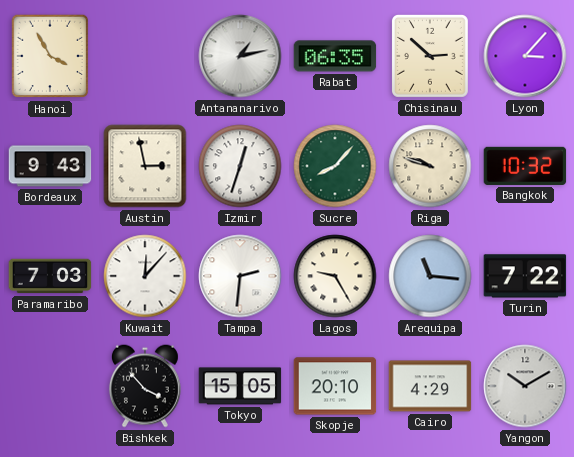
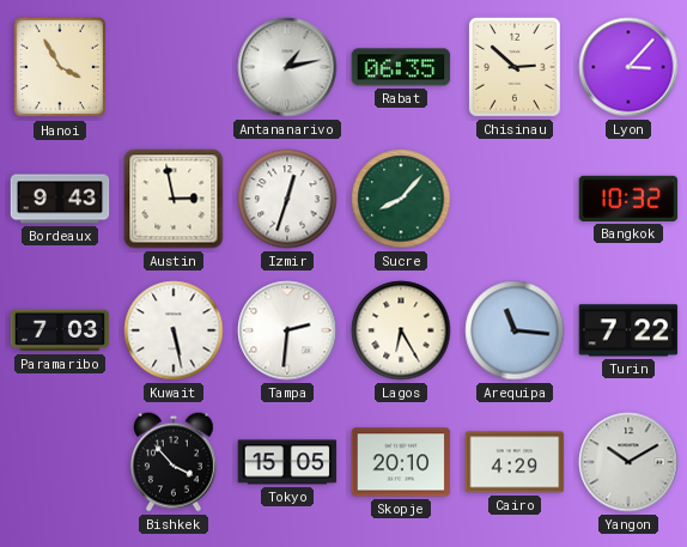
Riga: 9:48 -> none
Kuwait: 12:07 -> 5:28
Lagos: 9:25 -> 6:25
